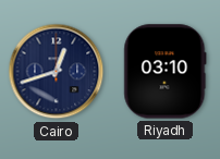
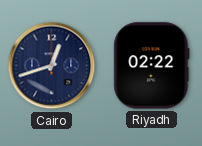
Riyadh: 03:10 -> 02:22
